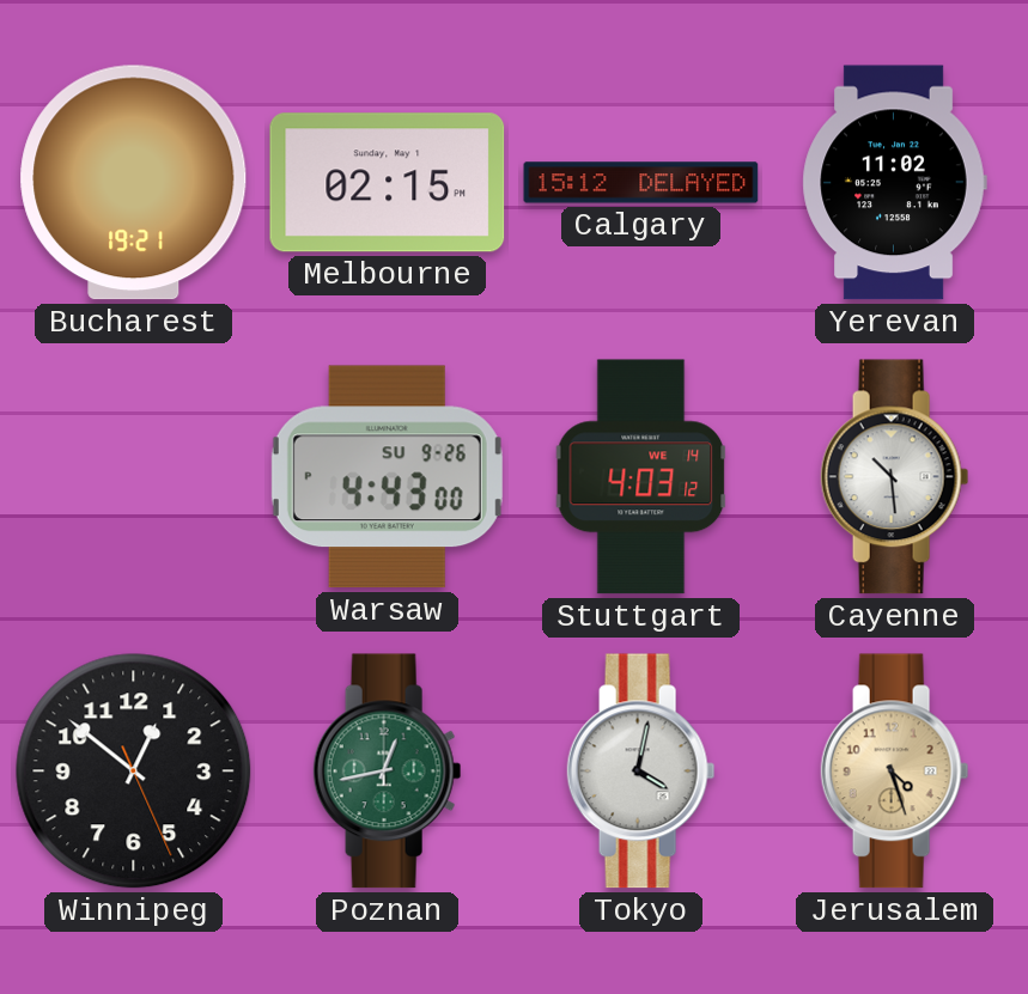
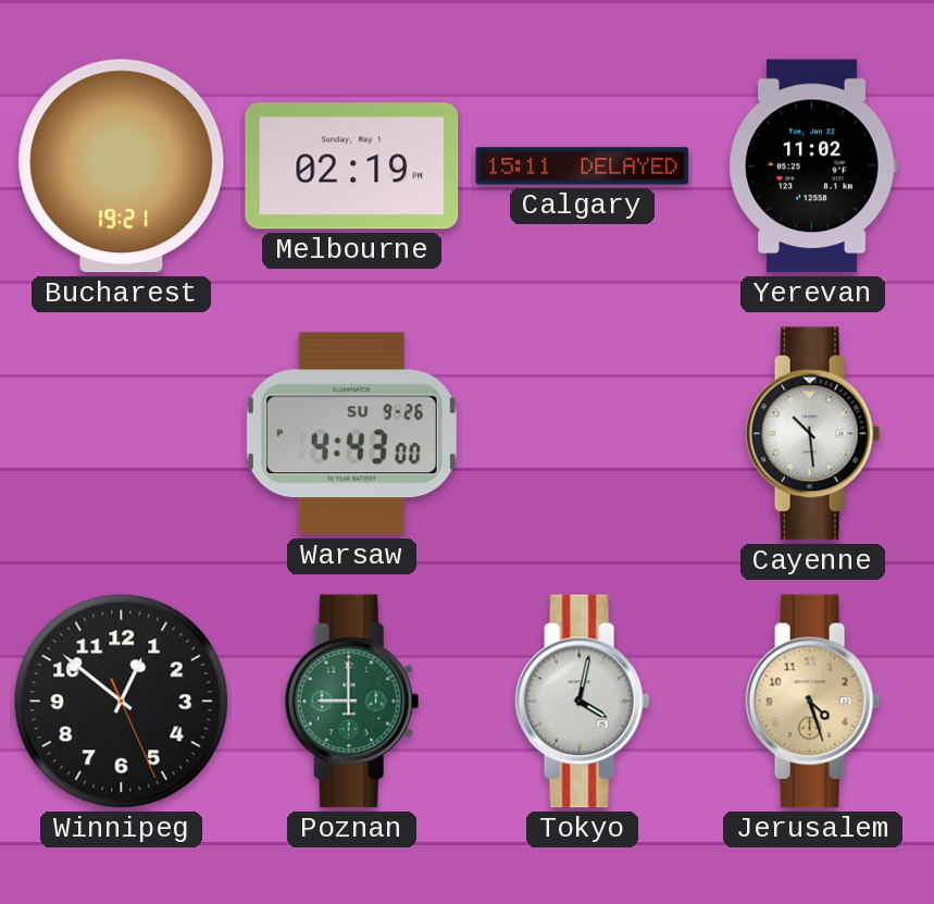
Melbourne: 02:15 -> 02:19
Calgary: 15:12 -> 15:11
Stuttgart: 4:03 -> none
Poznan: 12:43 -> 9:00
